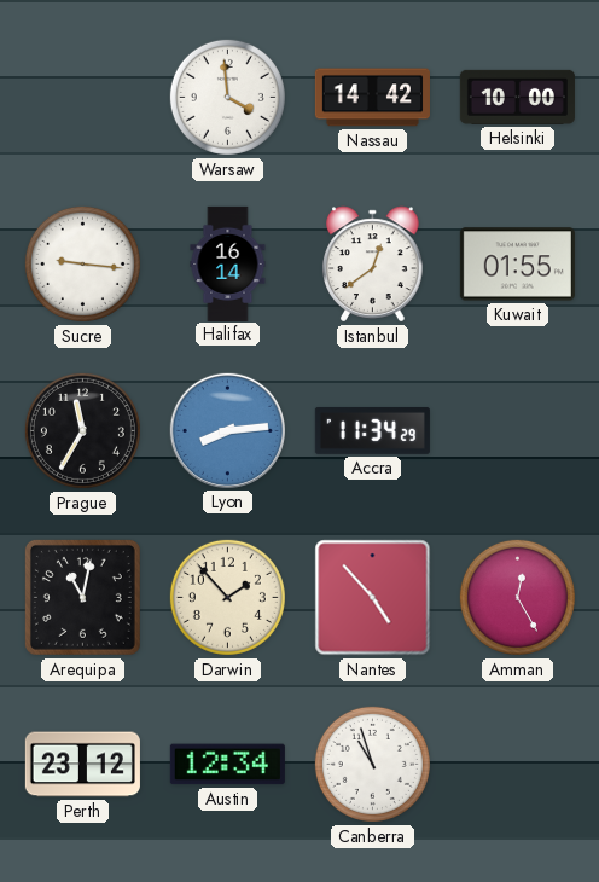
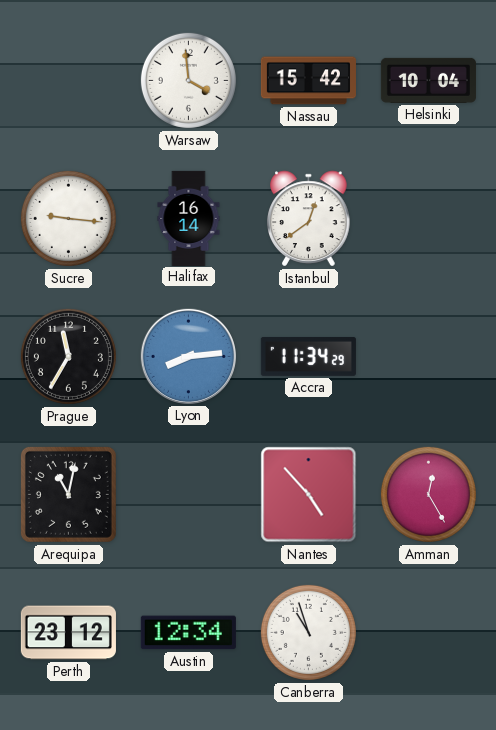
Nassau: 14:42 -> 15:42
Helsinki: 10:00 -> 10:04
Kuwait: 01:55 -> none
Darwin: 1:53 -> none
